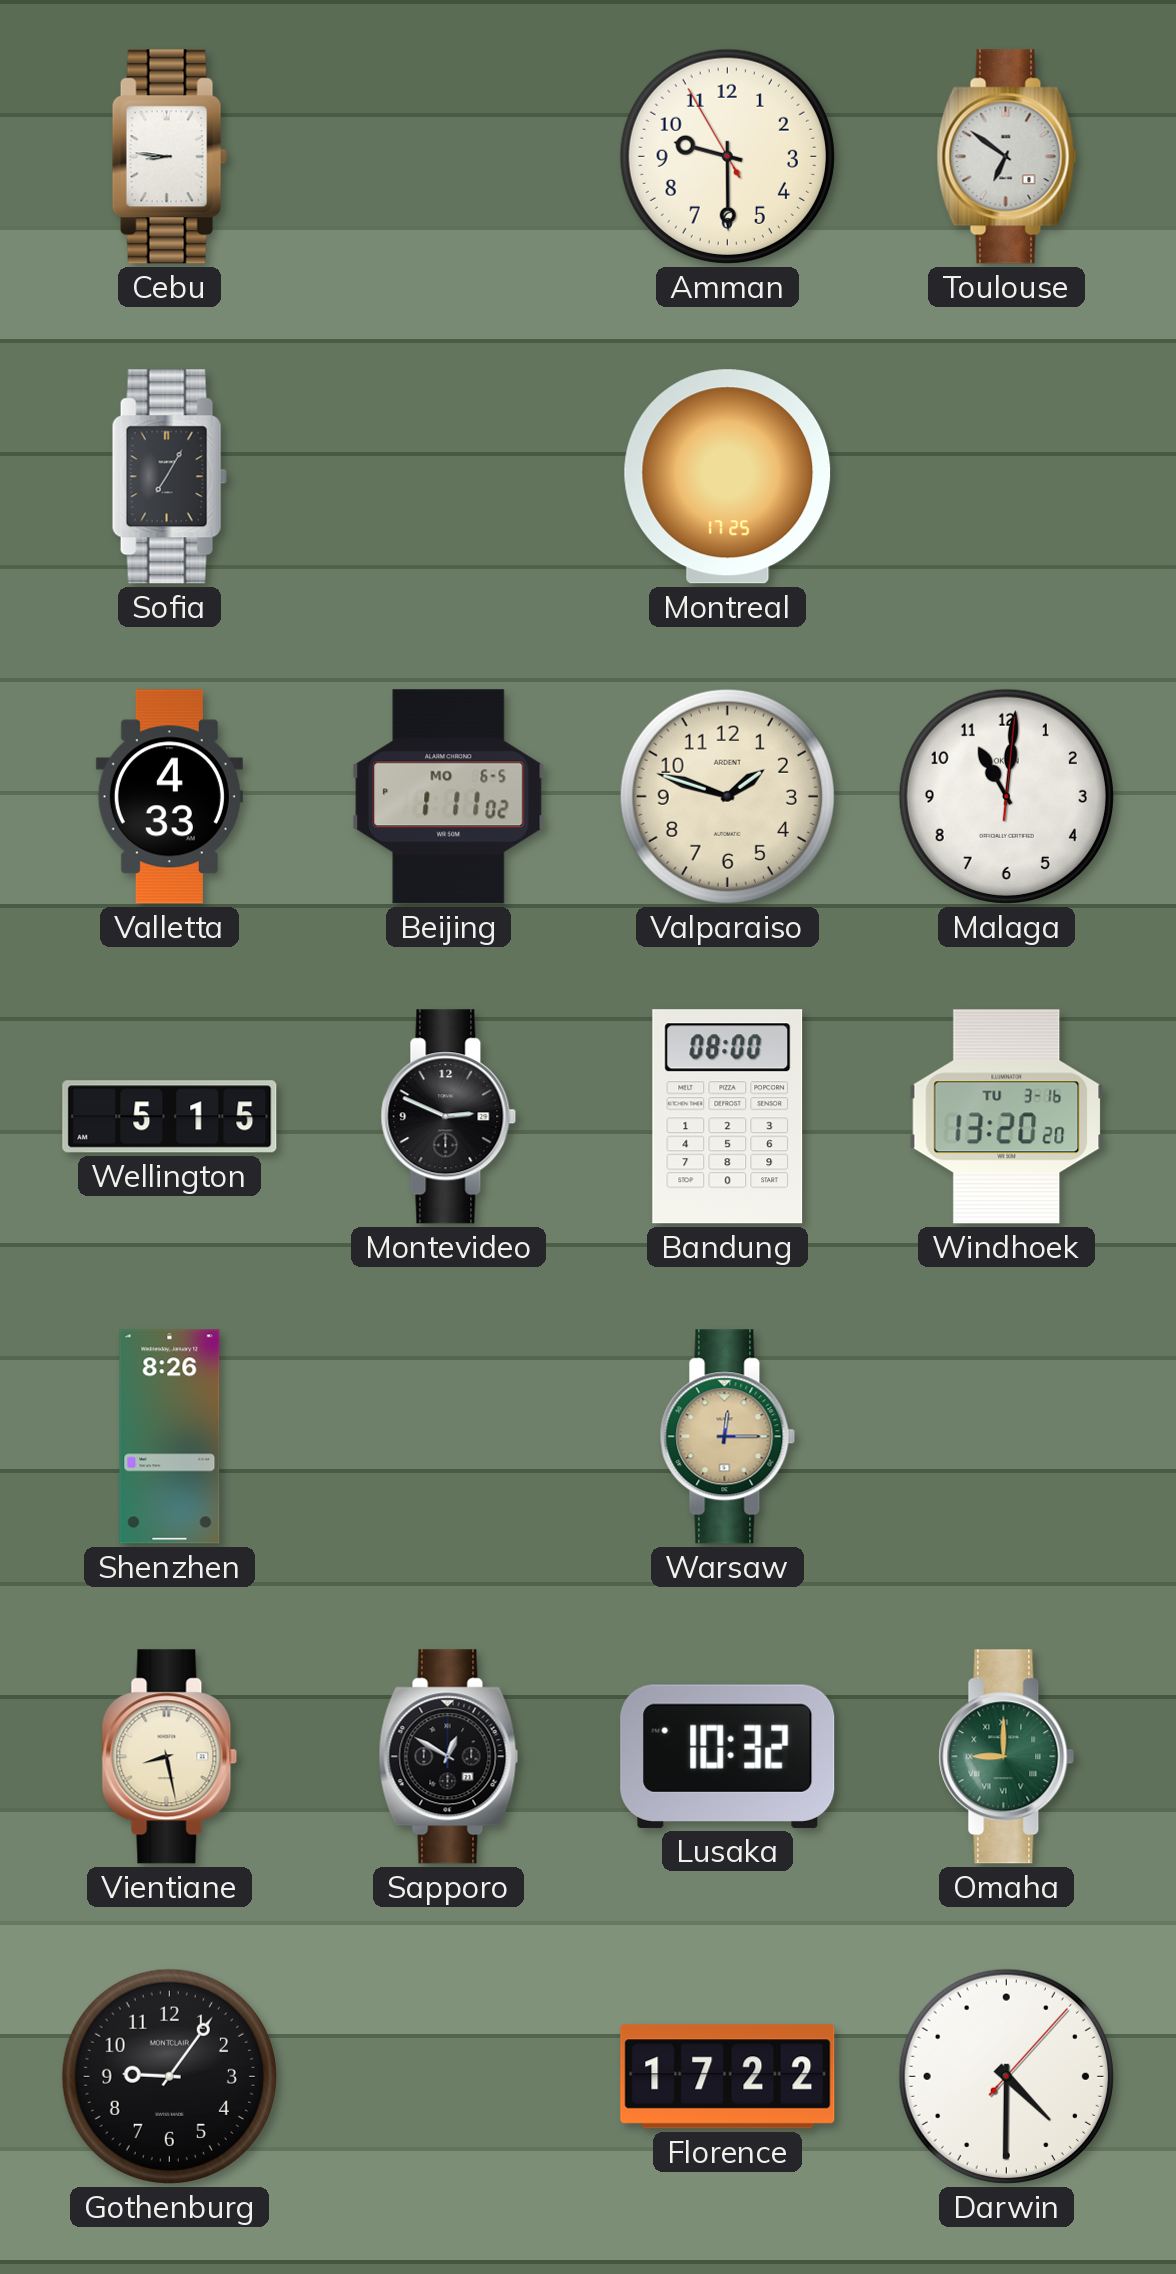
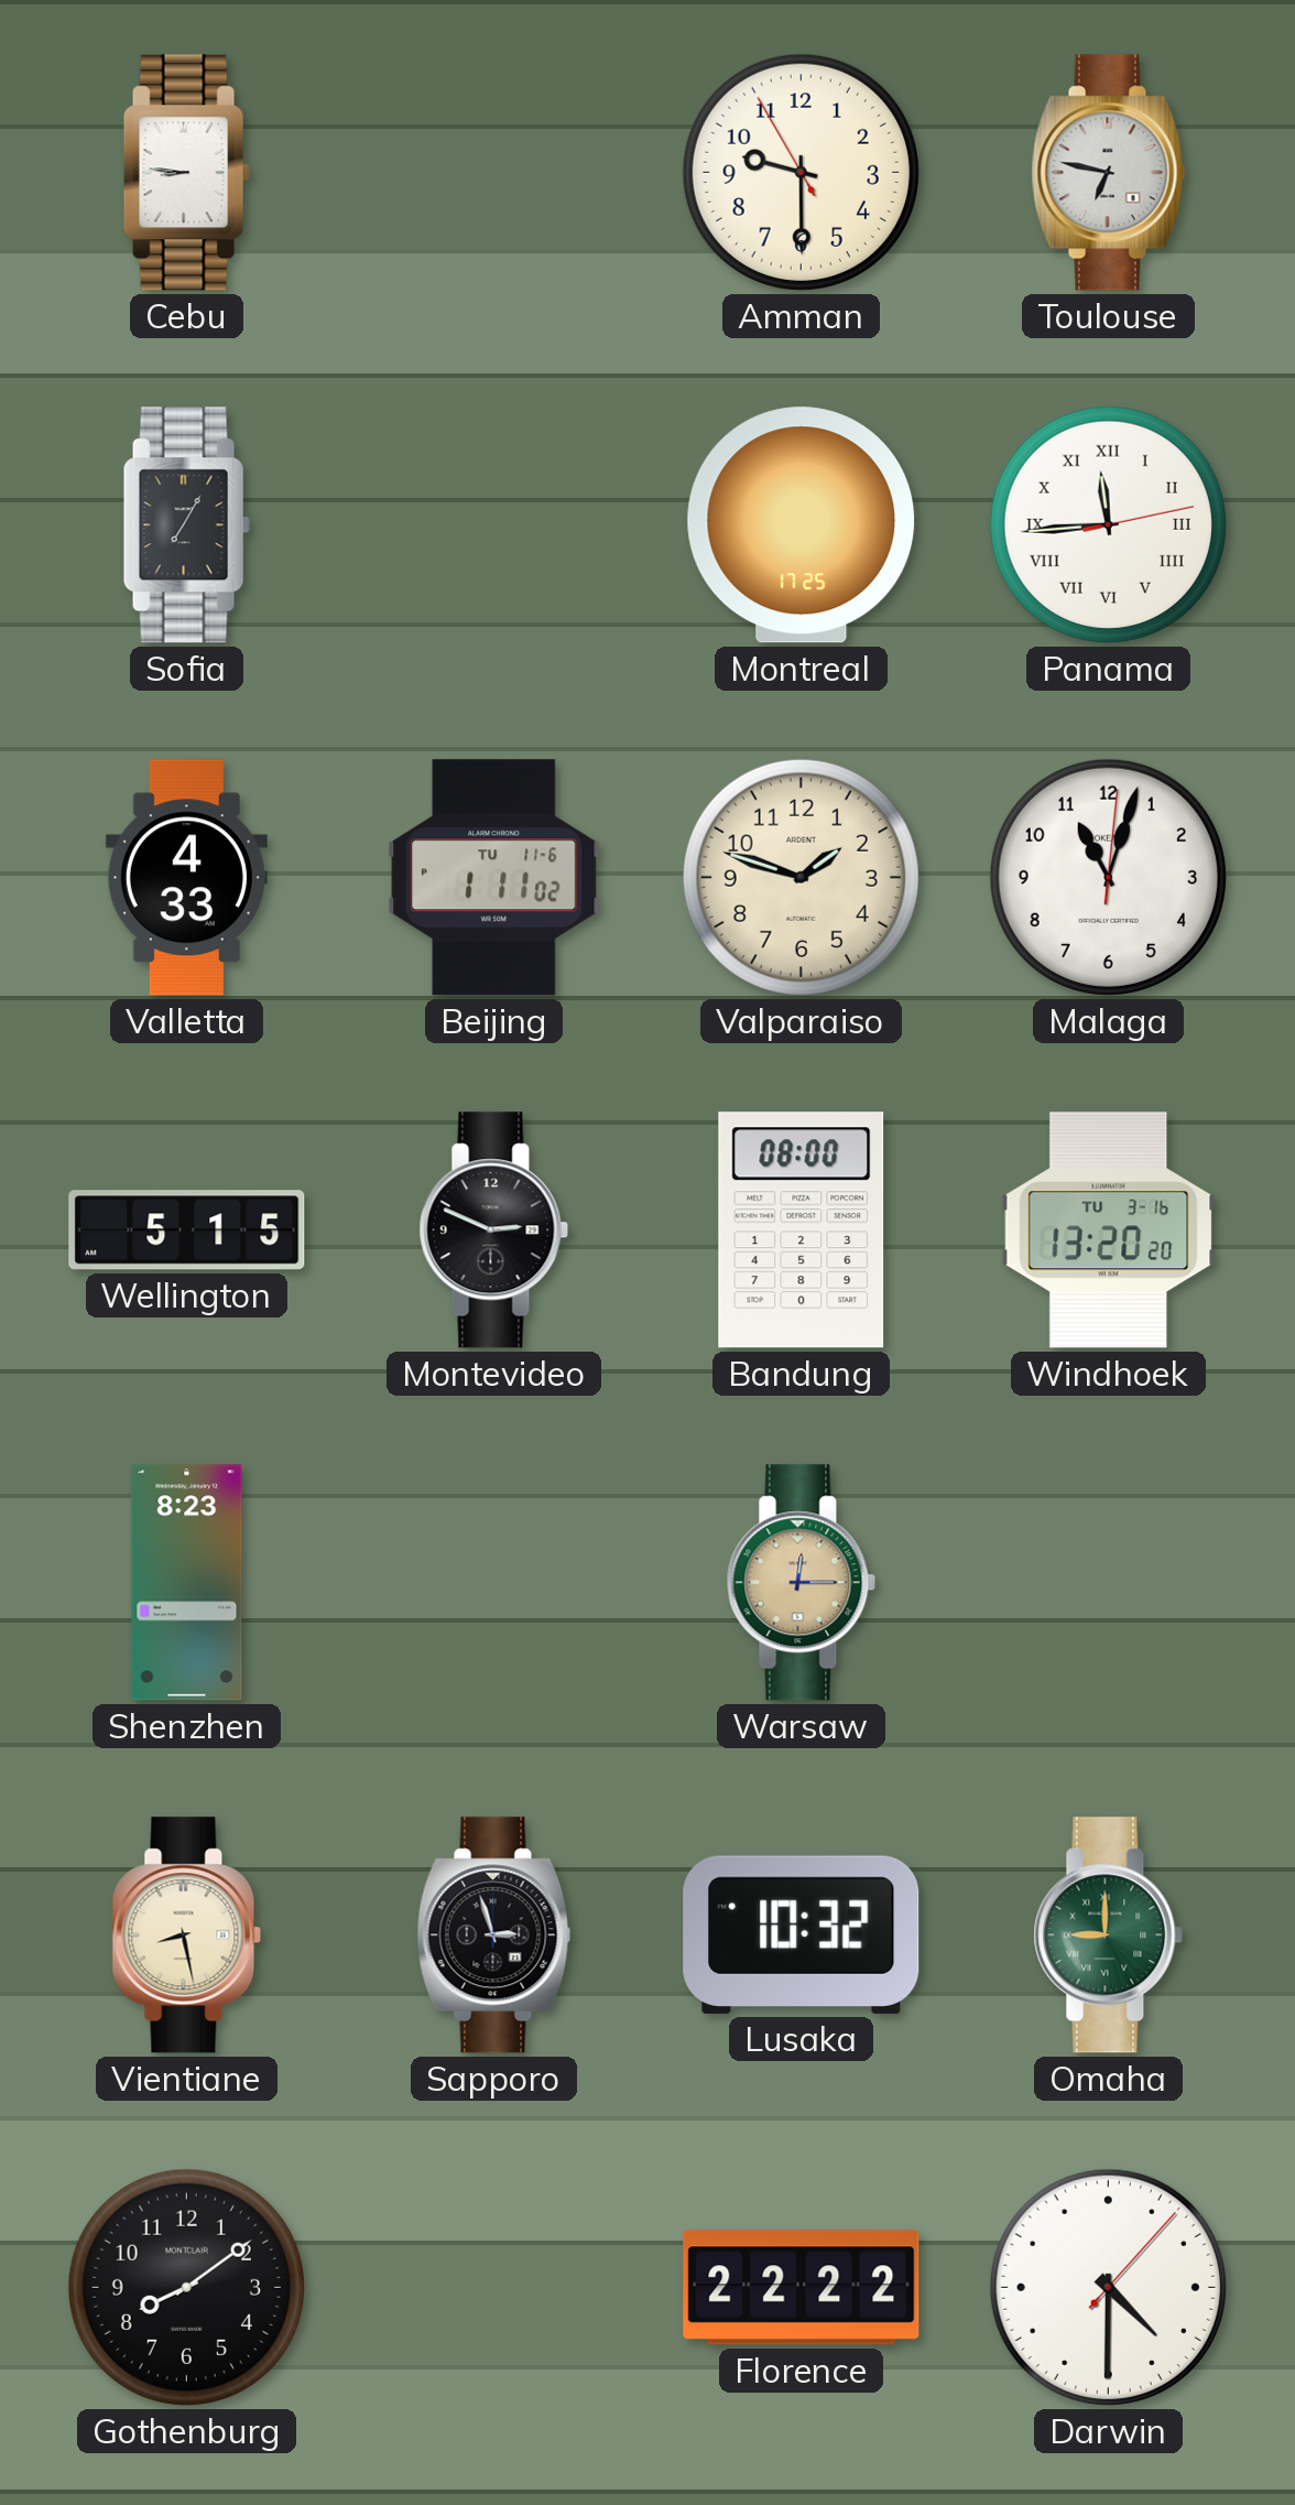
Toulouse: 6:51 -> 6:47
Panama: none -> 11:44
Beijing date: MO 6-5 -> TU 11-6
Malaga: 11:01 -> 11:03
Shenzhen: 8:26 -> 8:23
Sapporo: 12:50 -> 2:57
Gothenburg: 9:06 -> 8:09
Florence: 17:22 -> 22:22
